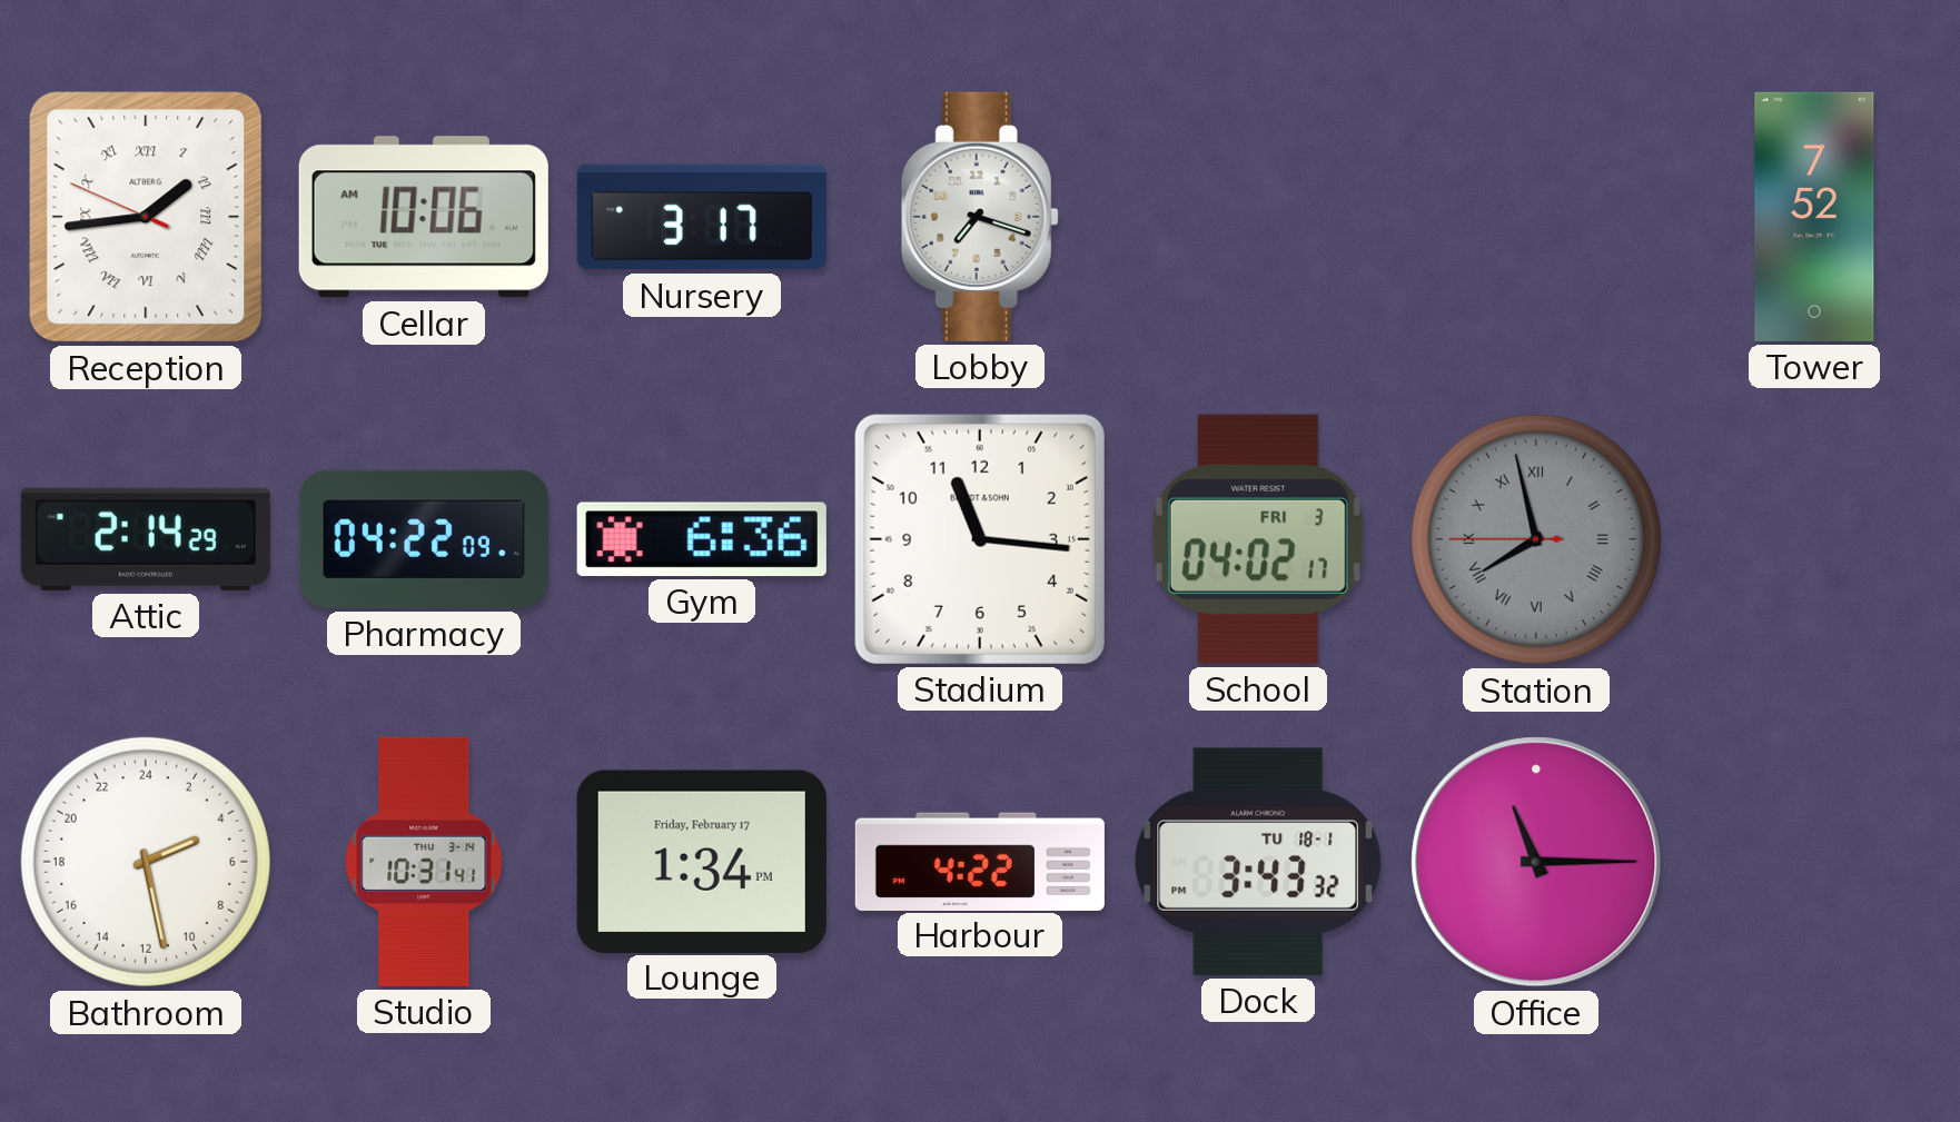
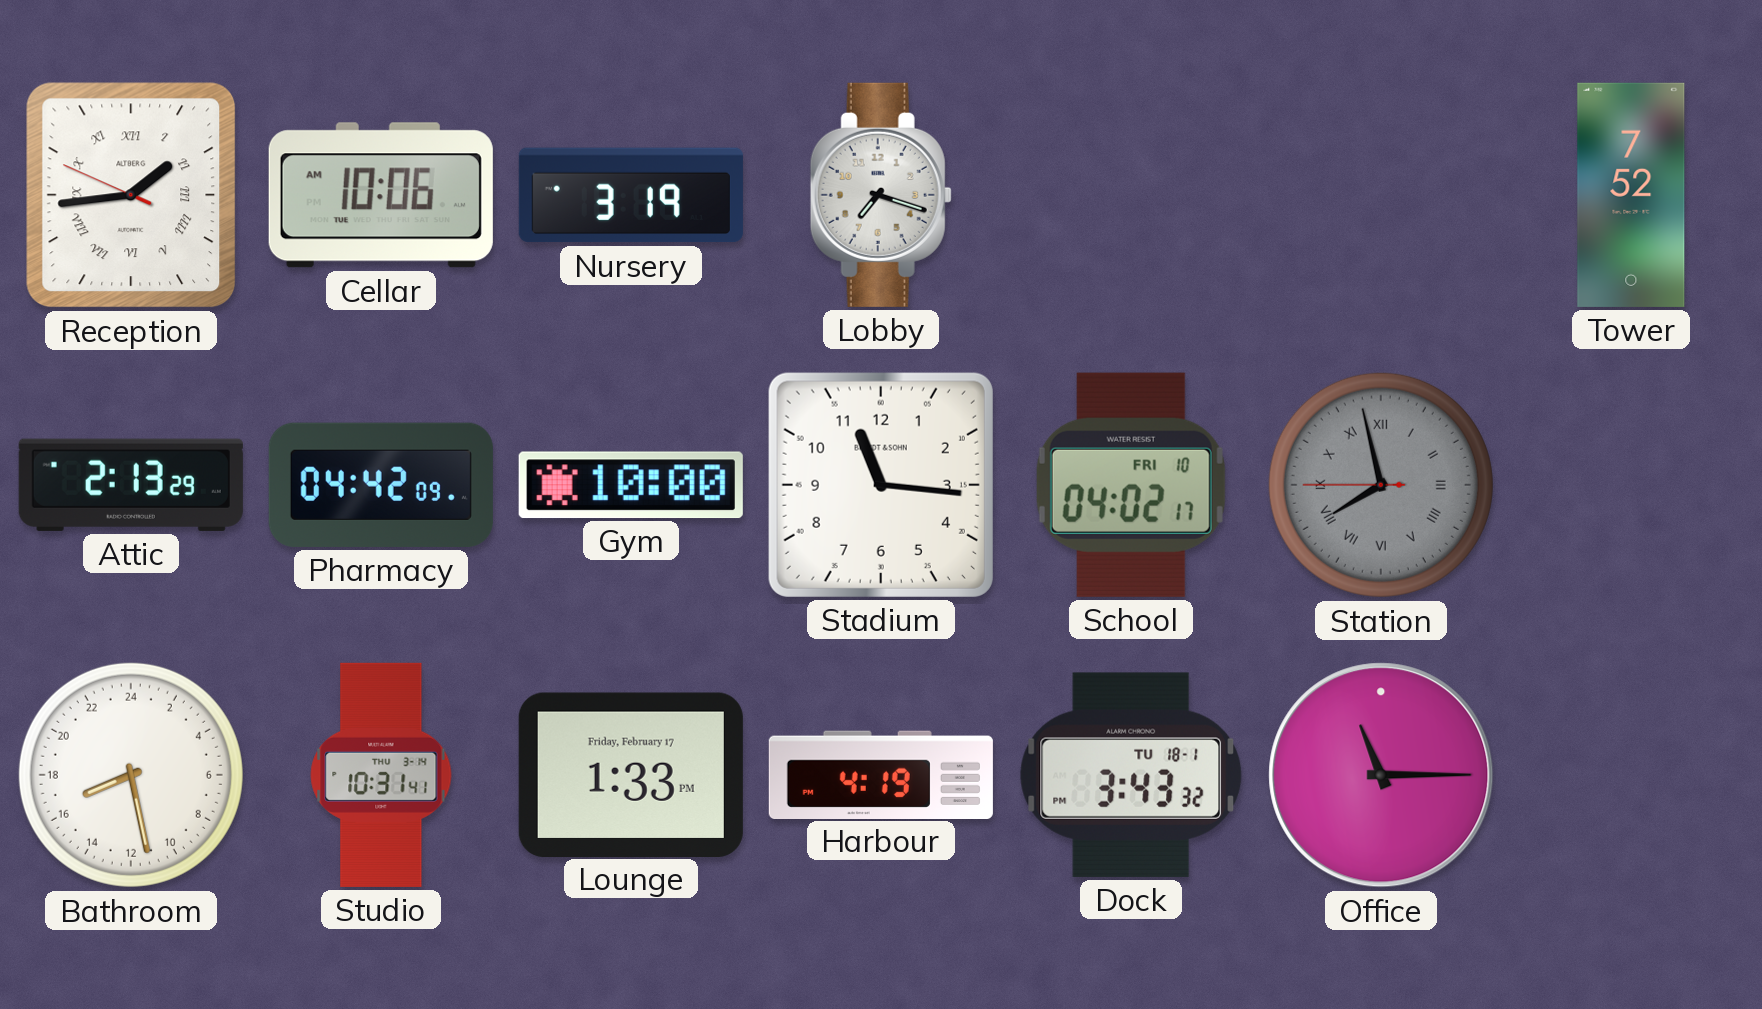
Nursery: 3:17 -> 3:19
Attic: 2:14 -> 2:13
Pharmacy: 04:22 -> 04:42
Gym: 6:36 -> 10:00
School date: FRI 3 -> FRI 10
Bathroom: 4:28 -> 16:28
Lounge: 1:34 -> 1:33
Harbour: 4:22 -> 4:19
